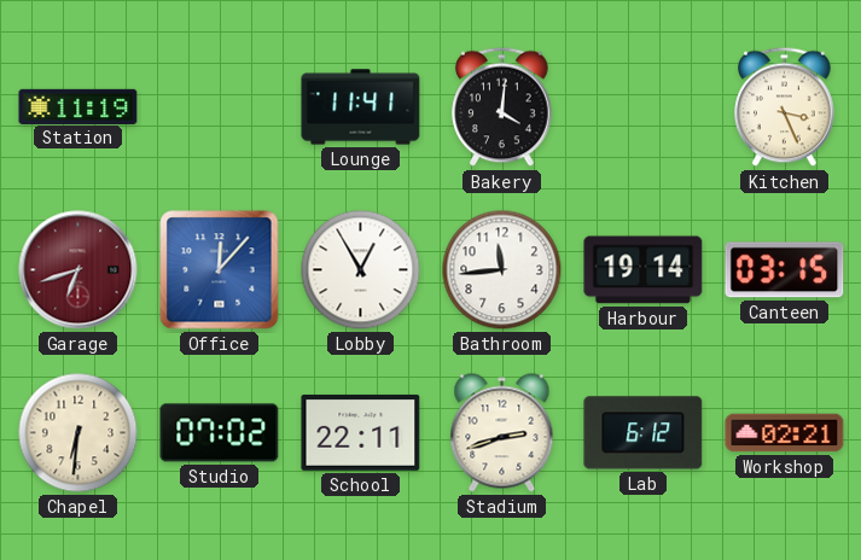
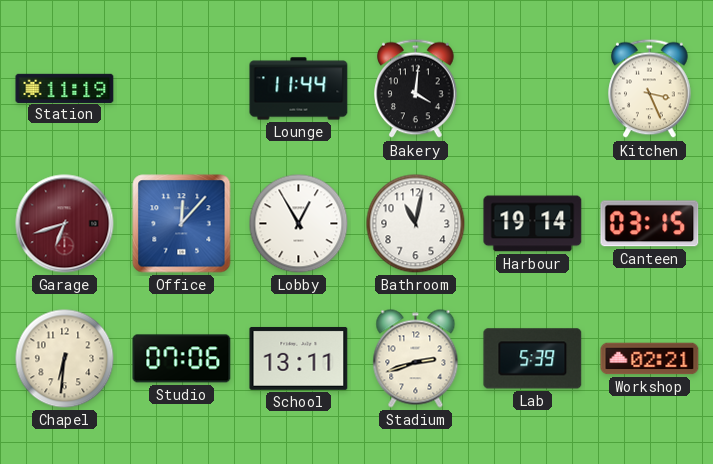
Lounge: 11:41 -> 11:44
Bathroom: 11:44 -> 11:02
Studio: 07:02 -> 07:06
School: 22:11 -> 13:11
Lab: 6:12 -> 5:39
